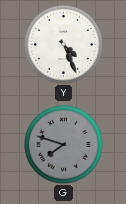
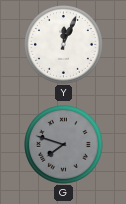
Y: 4:26 -> 12:04
